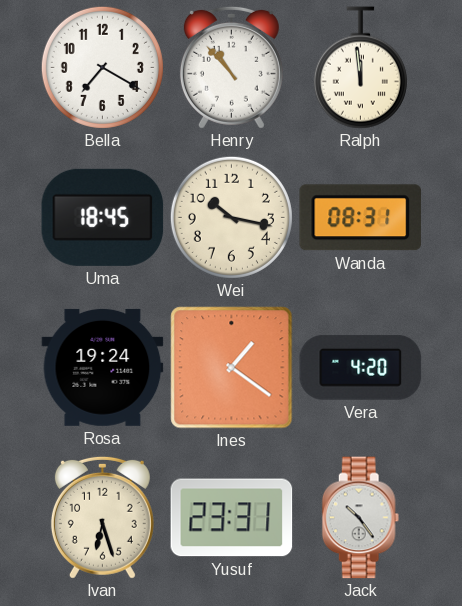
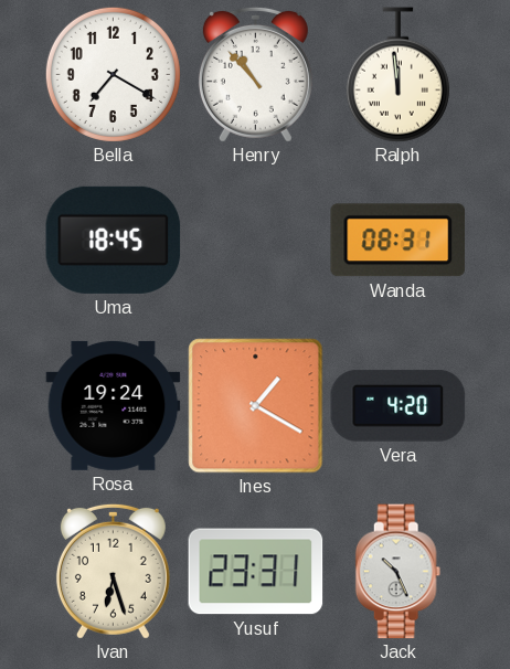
Wei: 10:17 -> none
Ines: 1:21 -> 1:20
Jack: 10:24 -> 10:26
